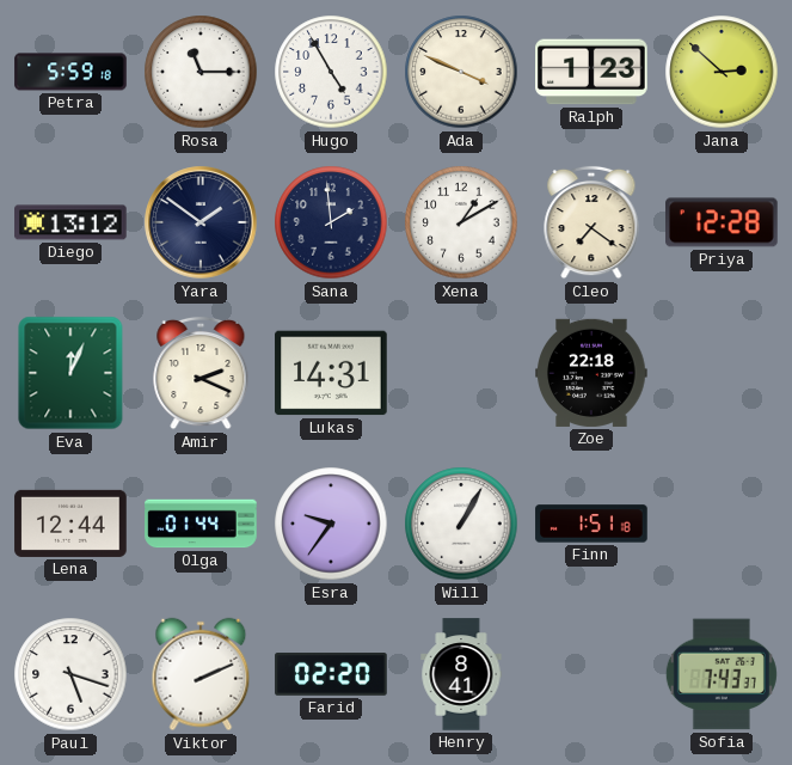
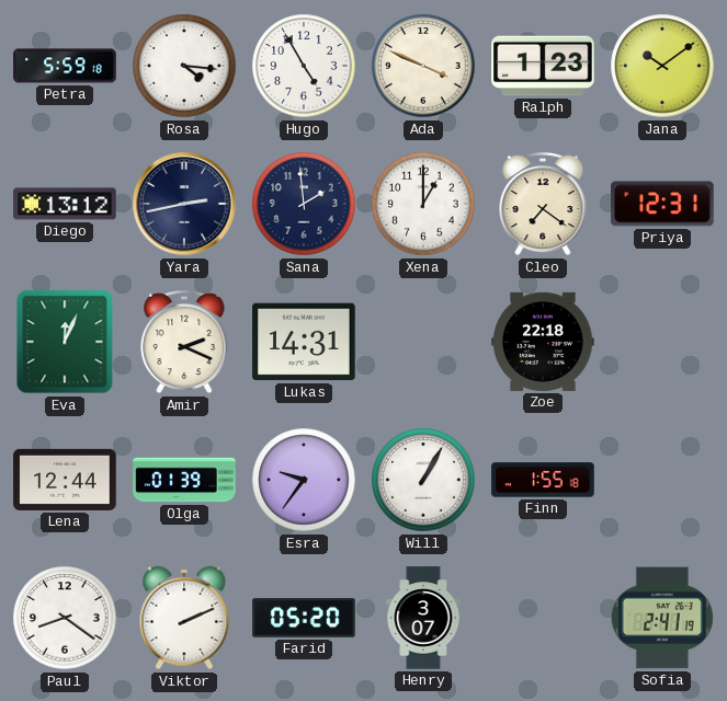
Rosa: 11:15 -> 4:16
Jana: 2:52 -> 10:09
Yara: 1:51 -> 2:43
Xena: 1:10 -> 1:00
Priya: 12:28 -> 12:31
Olga: 01:44 -> 01:39
Finn: 1:51 -> 1:55
Paul: 5:18 -> 8:21
Farid: 02:20 -> 05:20
Henry: 8:41 -> 3:07
Sofia: 7:43 -> 2:41
